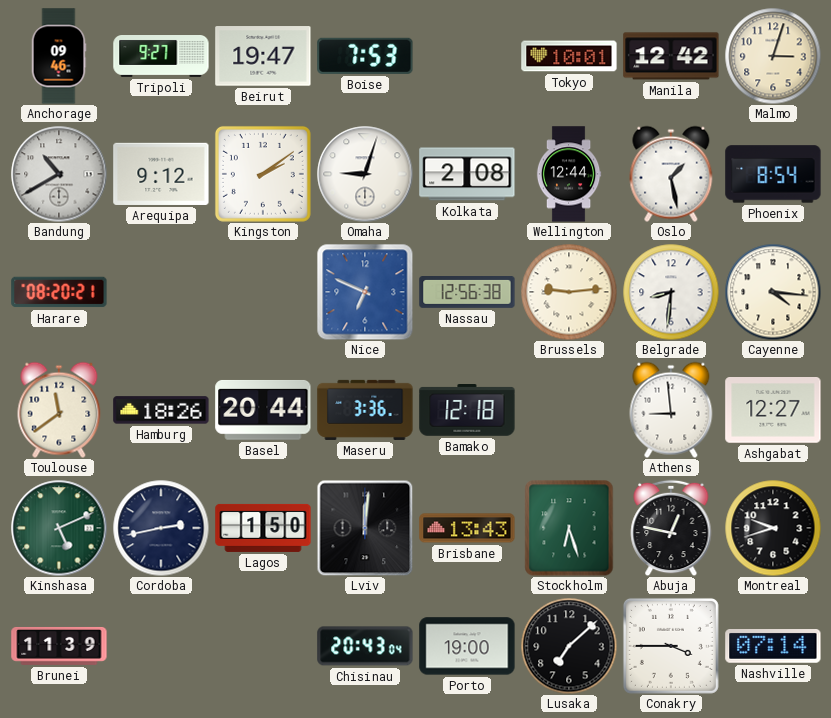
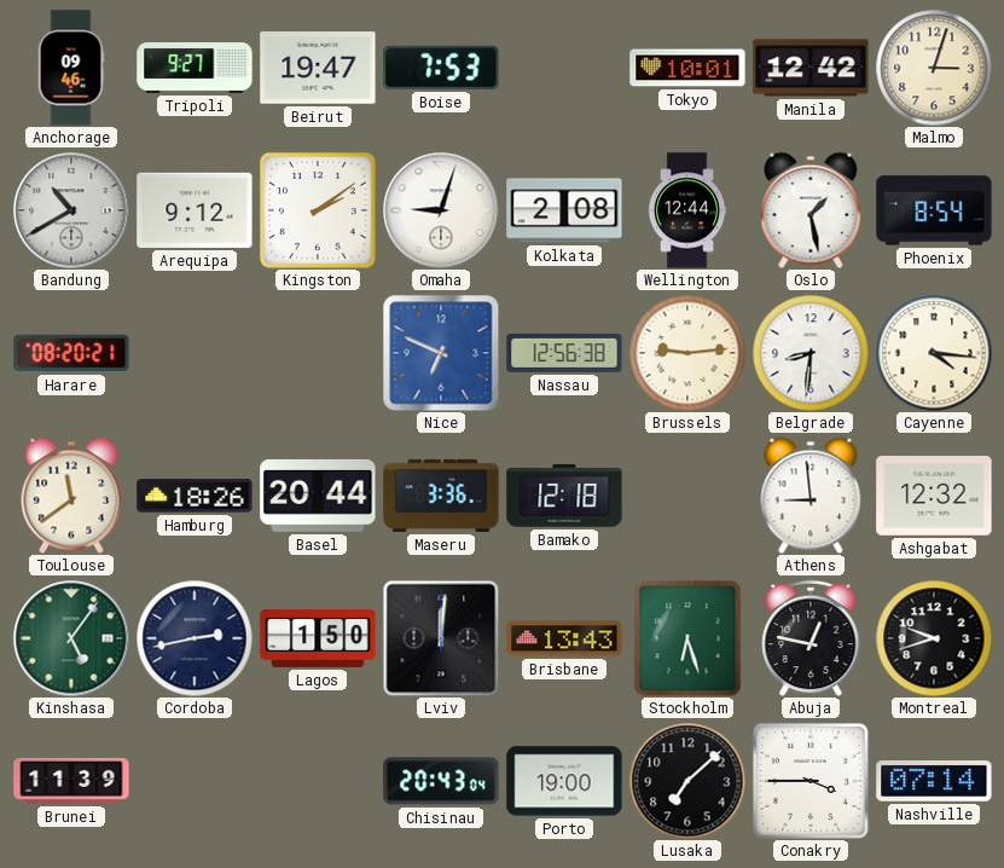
Ashgabat: 12:27 -> 12:32
Kinshasa: 5:11 -> 5:06
